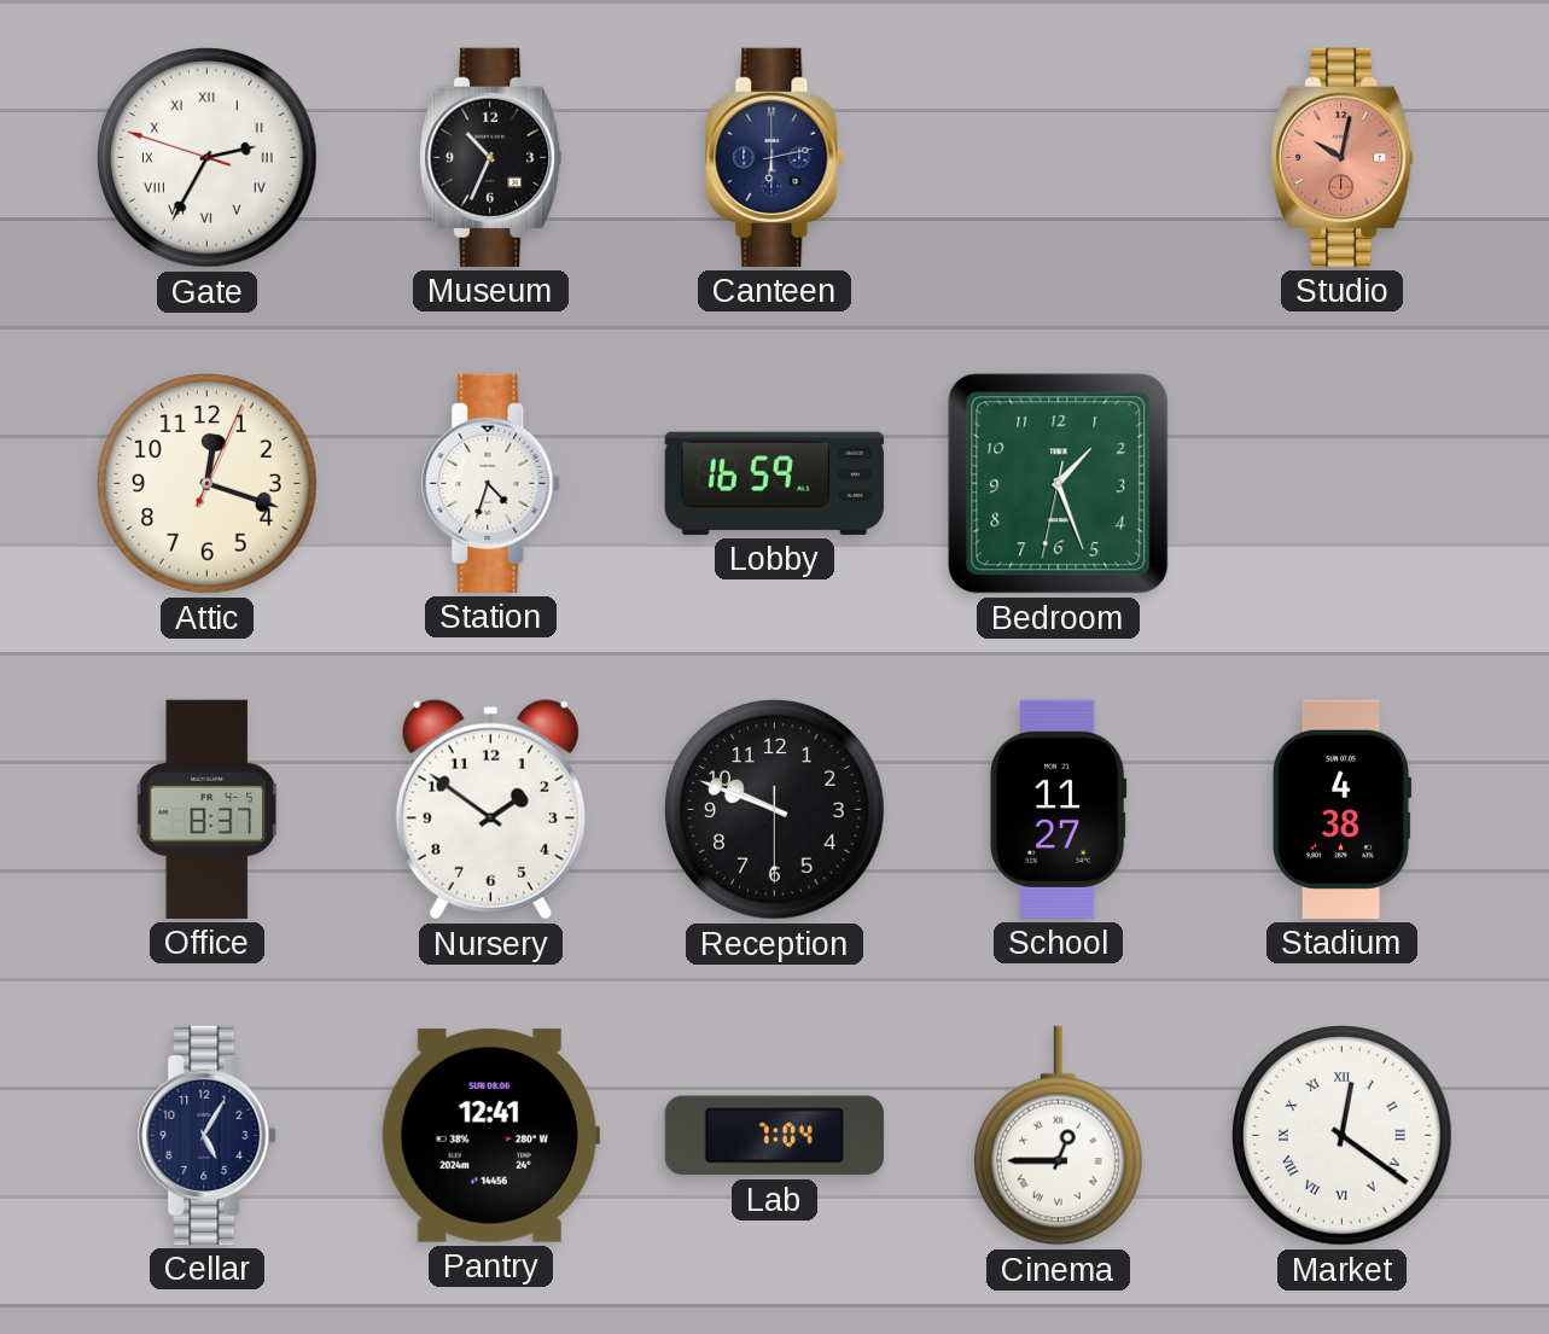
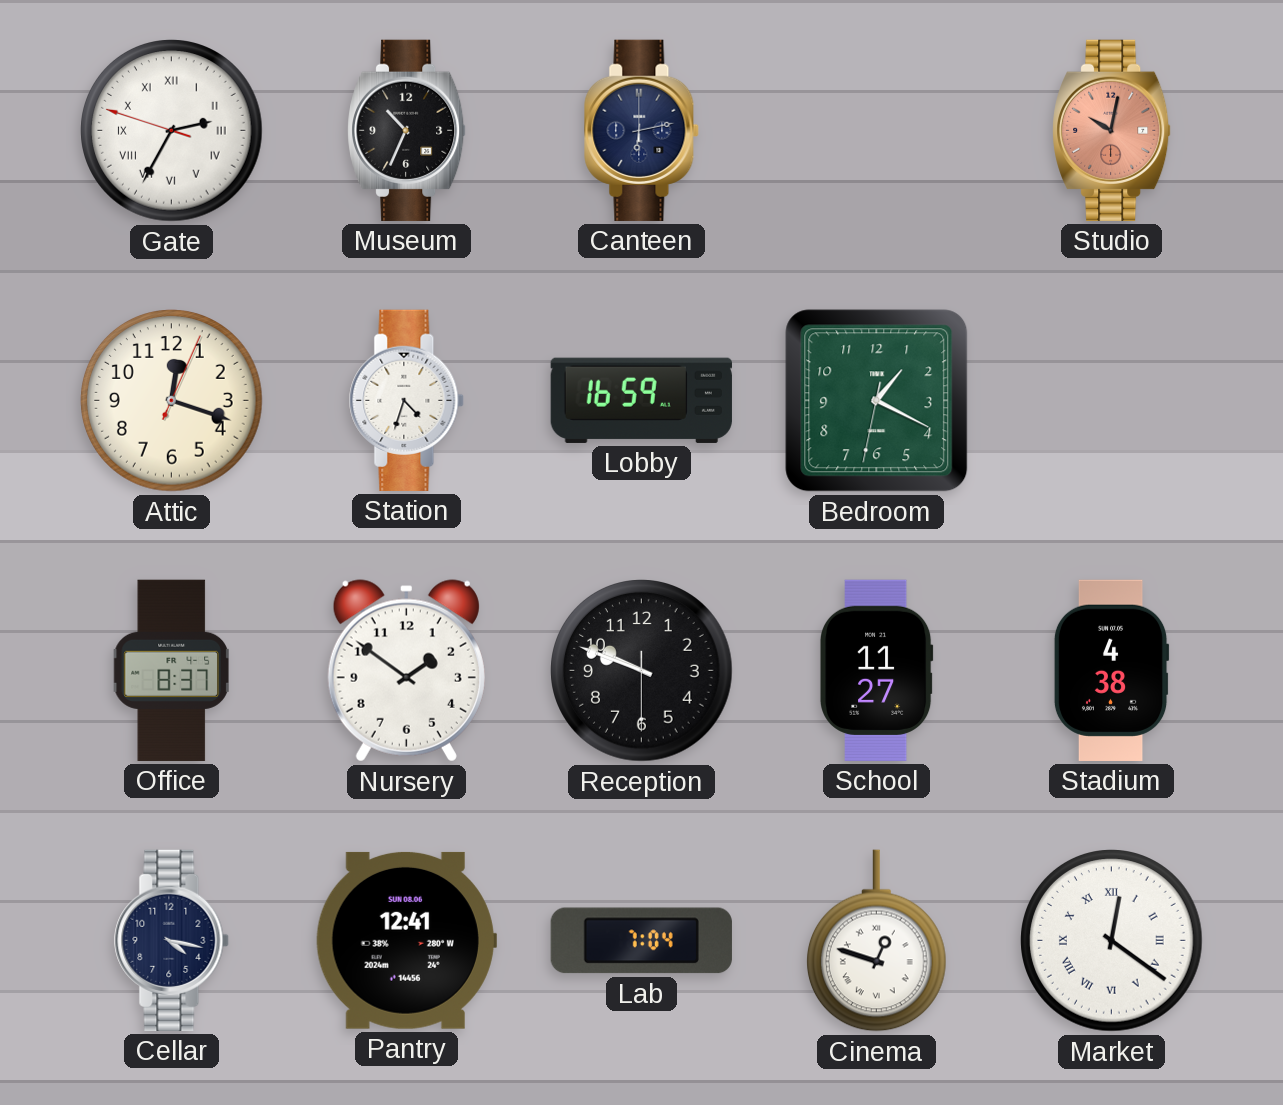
Bedroom: 1:26 -> 1:19
Cellar: 5:05 -> 4:17
Cinema: 12:45 -> 12:48
